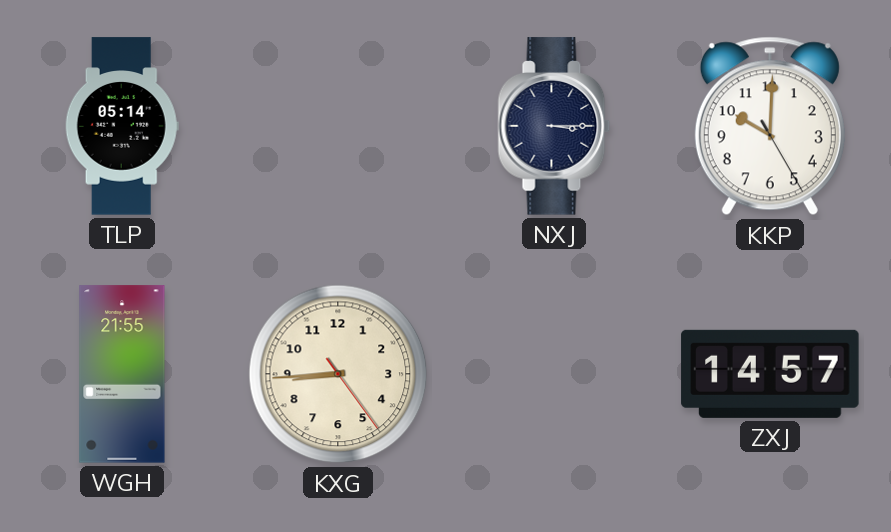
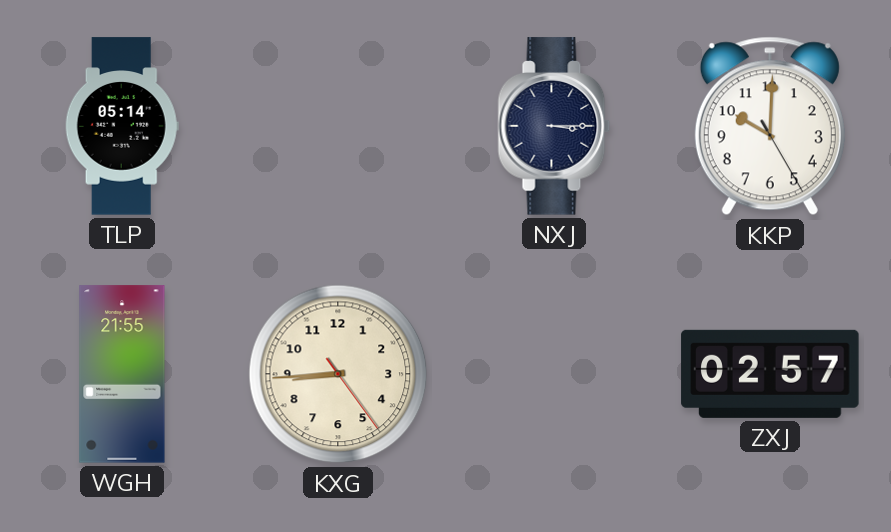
ZXJ: 14:57 -> 02:57
